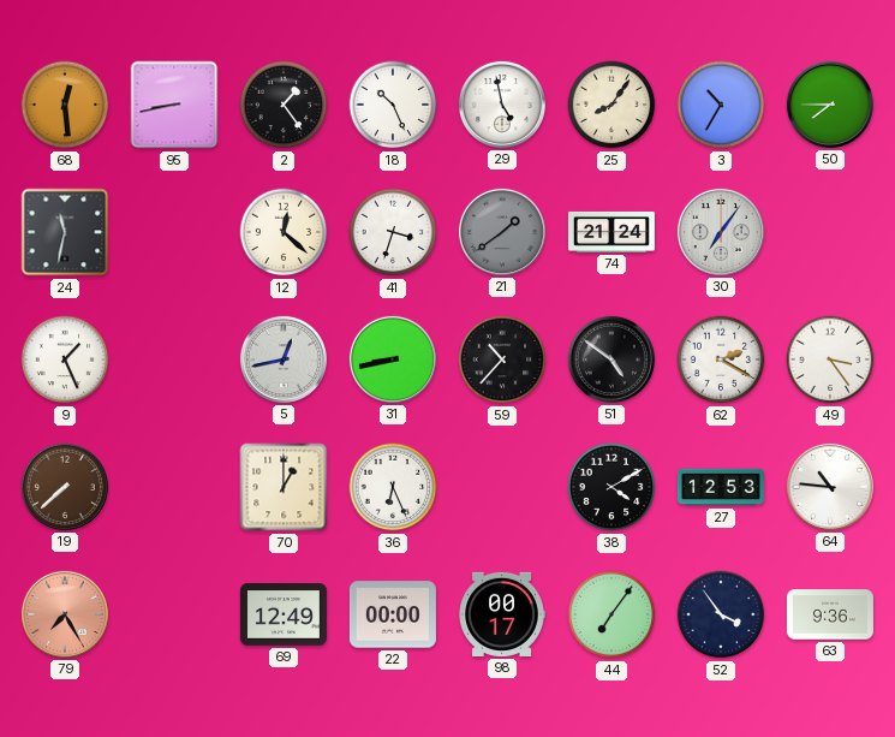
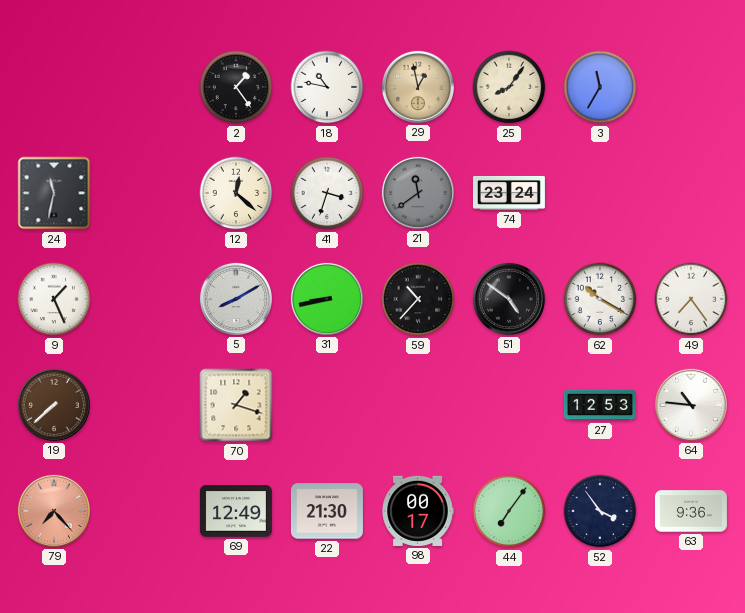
68: 12:29 -> none
95: 8:43 -> none
18: 10:26 -> 10:47
29: 4:58 -> 12:58
29 dial: white -> champagne
3: 10:35 -> 11:35
50: 7:45 -> none
21: 1:39 -> 11:39
74: 21:24 -> 23:24
30: 7:06 -> none
5: 12:43 -> 8:10
62: 2:20 -> 10:20
49: 3:24 -> 7:24
70: 1:00 -> 1:18
36: 6:26 -> none
38: 4:10 -> none
79: 7:25 -> 7:23
22: 00:00 -> 21:30
